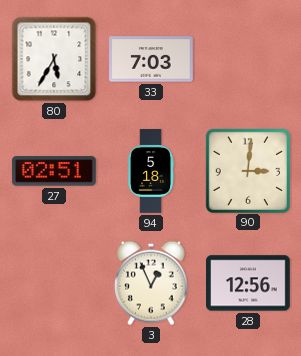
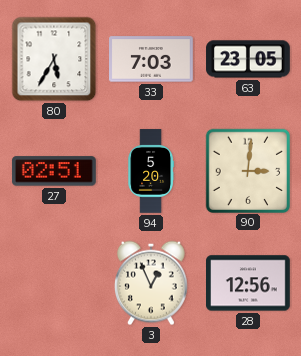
63: none -> 23:05
94: 5:18 -> 5:20
